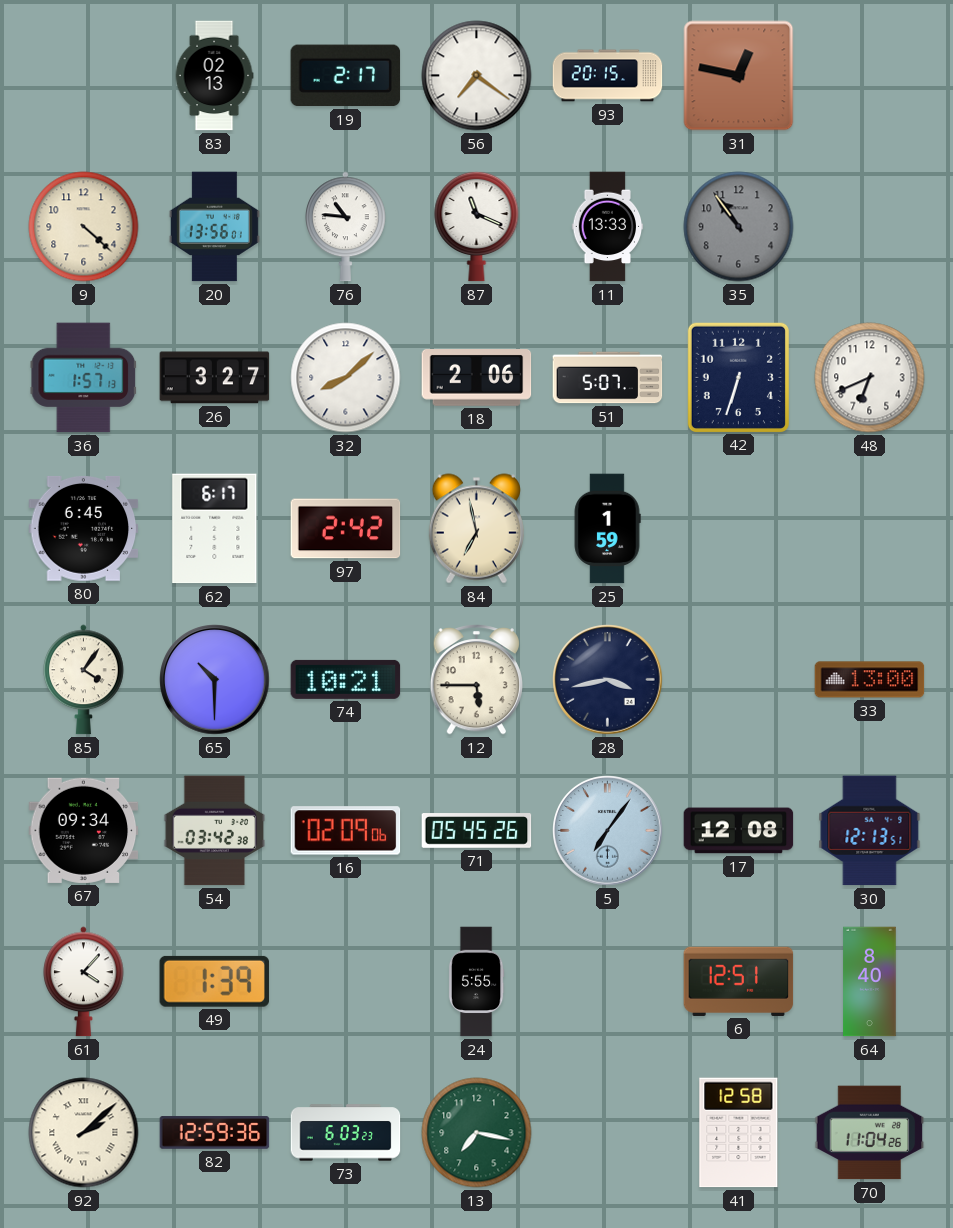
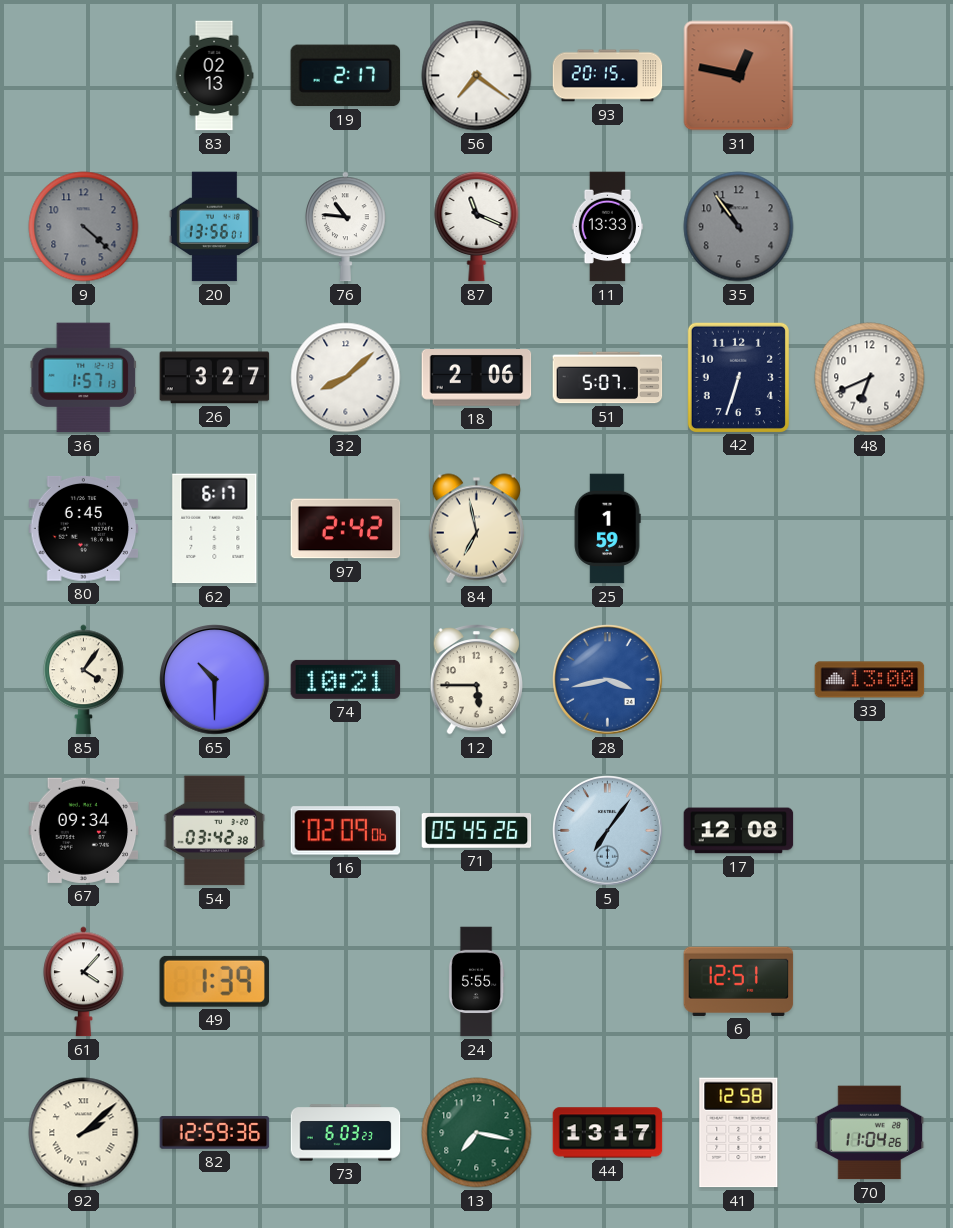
9 dial: cream -> grey
28 dial: navy -> blue
30: 12:13 -> none
64: 8:40 -> none
44: none -> 13:17
